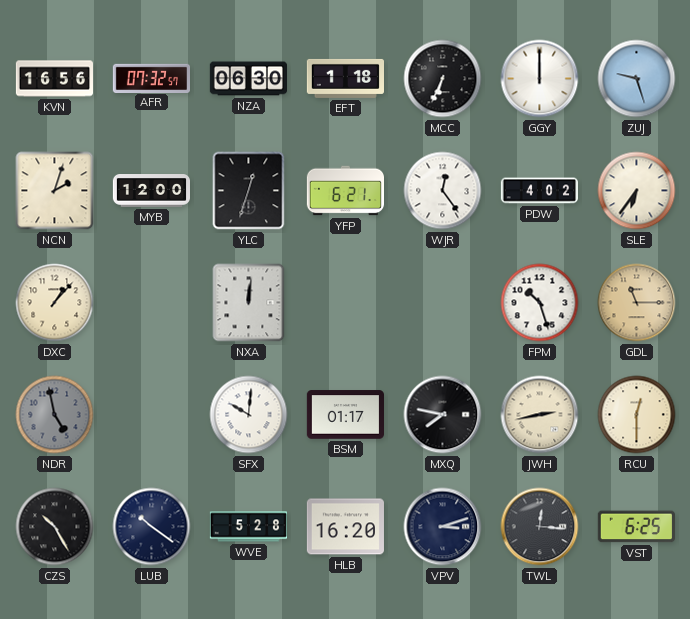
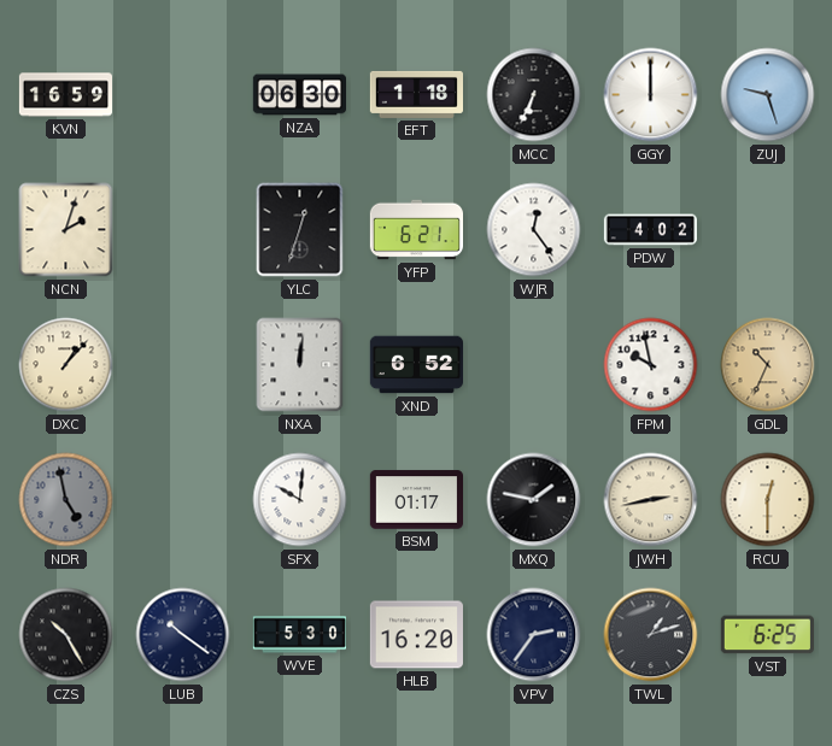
KVN: 16:56 -> 16:59
AFR: 07:32 -> none
MYB: 12:00 -> none
SLE: 6:36 -> none
XND: none -> 6:52
FPM: 10:27 -> 9:58
GDL: 11:15 -> 10:34
MXQ: 7:47 -> 1:47
WVE: 5:28 -> 5:30
VPV: 3:12 -> 2:36
TWL: 12:16 -> 1:12
